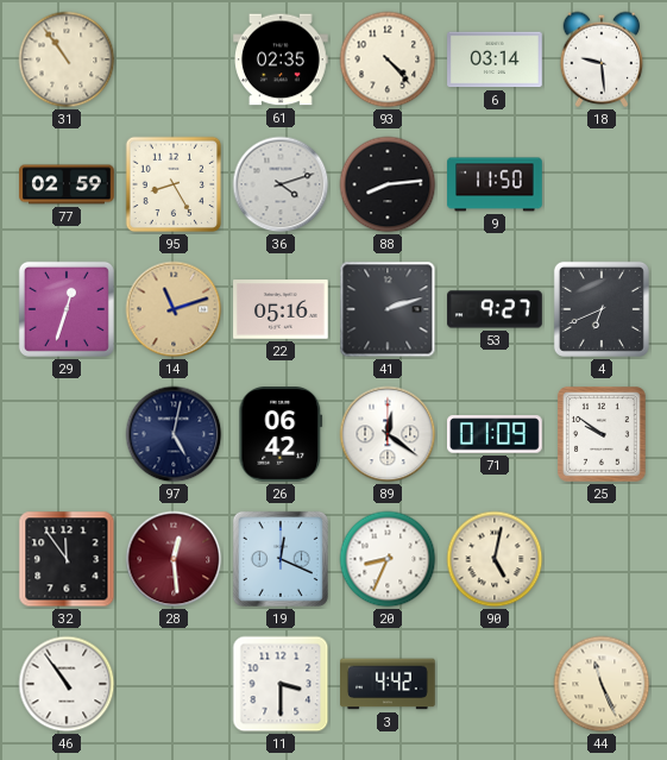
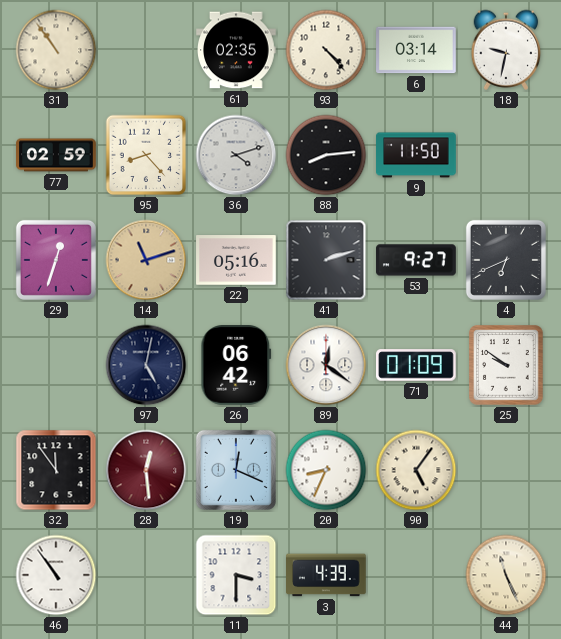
18: 9:29 -> 9:32
95: 8:25 -> 8:23
90: 5:02 -> 5:06
3: 4:42 -> 4:39
